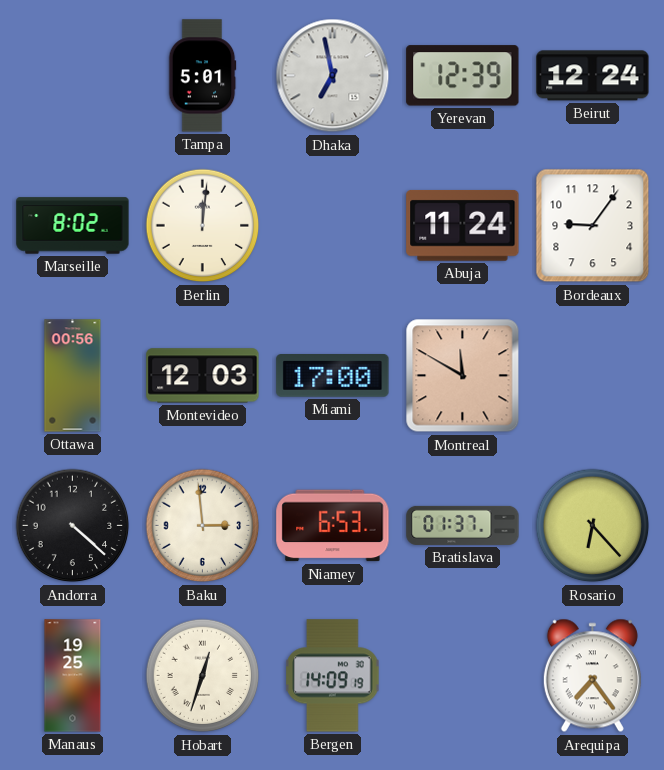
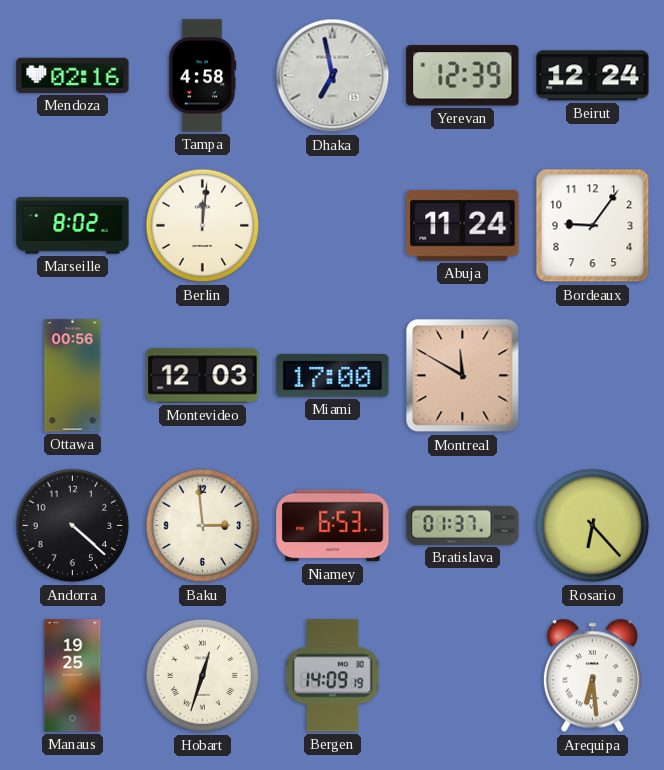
Mendoza: none -> 02:16
Tampa: 5:01 -> 4:58
Arequipa: 7:24 -> 6:29
